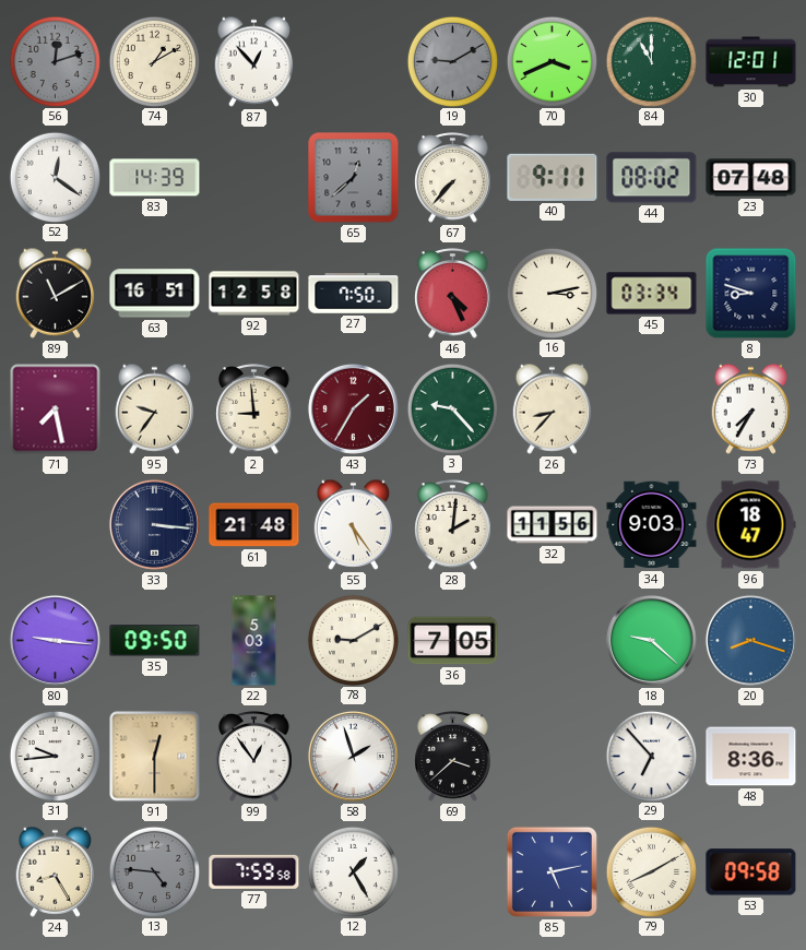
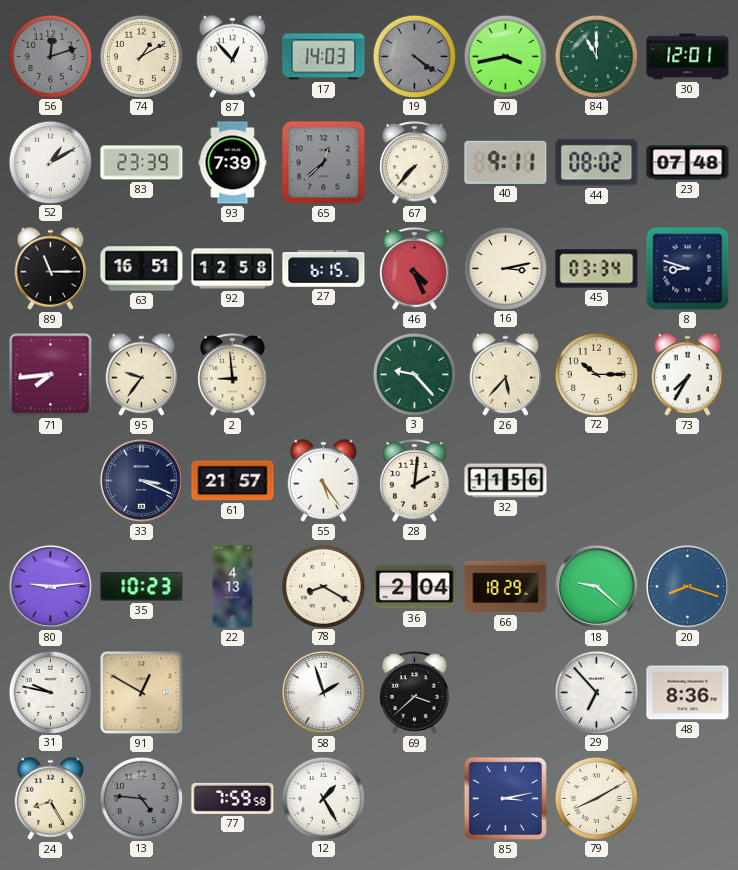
17: none -> 14:03
19: 9:10 -> 4:21
70: 3:41 -> 3:43
52: 12:21 -> 1:10
83: 14:39 -> 23:39
93: none -> 7:39
89: 11:10 -> 11:15
27: 7:50 -> 6:15
71: 7:28 -> 7:44
43: 1:35 -> none
26: 8:37 -> 5:37
72: none -> 10:15
33: 3:16 -> 3:19
61: 21:48 -> 21:57
34: 9:03 -> none
96: 18:47 -> none
80: 9:16 -> 9:14
35: 09:50 -> 10:23
22: 5:03 -> 4:13
78: 9:10 -> 8:20
36: 7:05 -> 2:04
66: none -> 18:29
31: 9:44 -> 9:47
91: 12:30 -> 12:50
99: 12:54 -> none
85: 5:13 -> 3:13
53: 09:58 -> none
